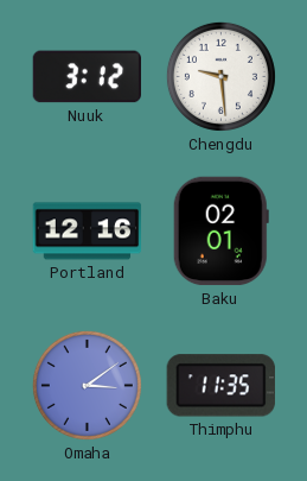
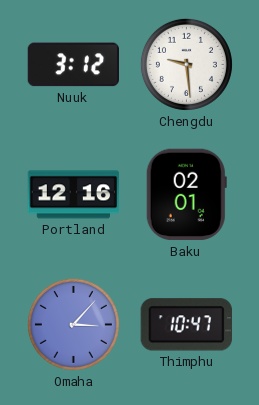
Omaha: 3:09 -> 3:07
Thimphu: 11:35 -> 10:47
